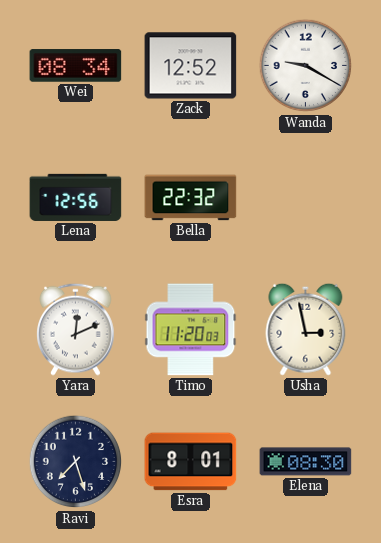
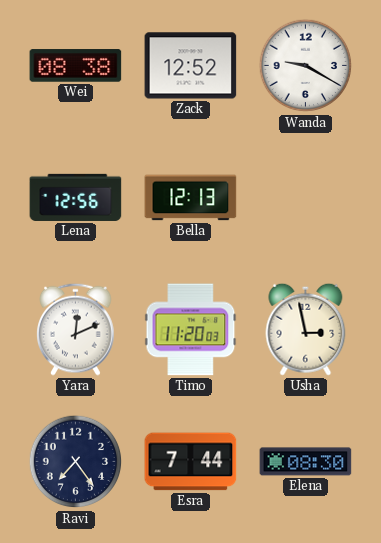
Wei: 08:34 -> 08:38
Bella: 22:32 -> 12:13
Ravi: 7:27 -> 7:24
Esra: 8:01 -> 7:44
